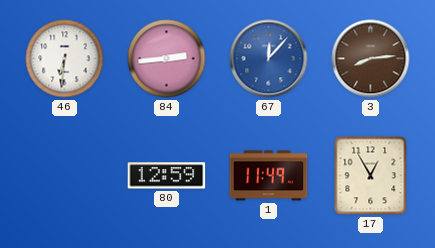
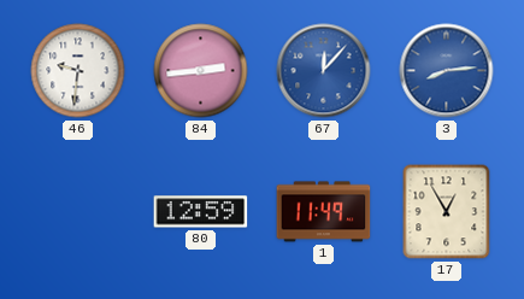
46: 6:31 -> 9:31
3 dial: brown -> blue
